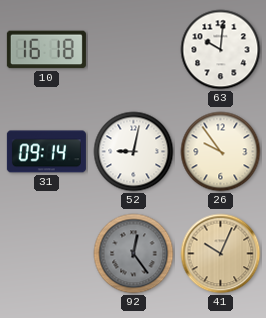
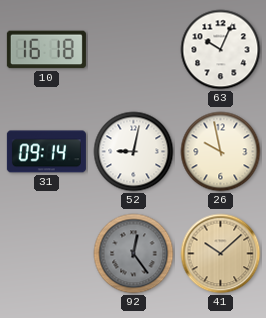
63: 10:01 -> 10:04
26: 9:54 -> 9:58
41: 10:04 -> 10:08
